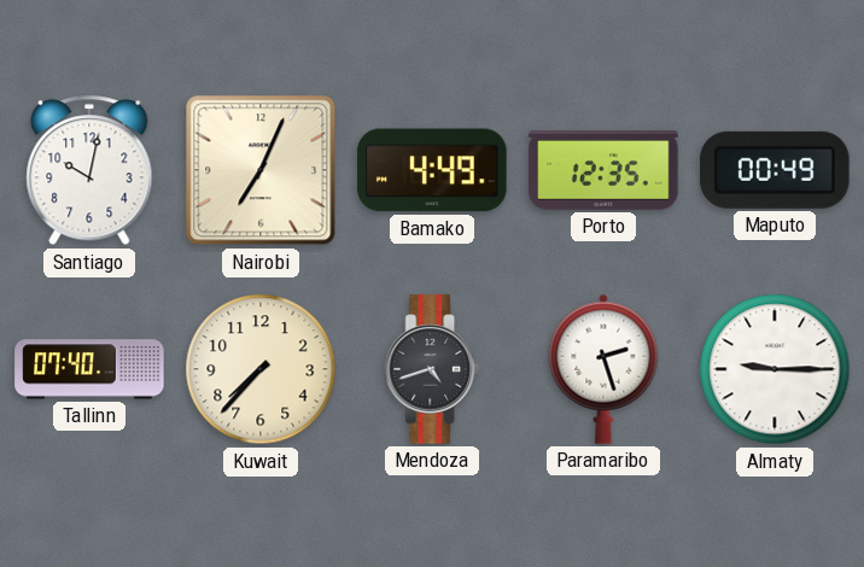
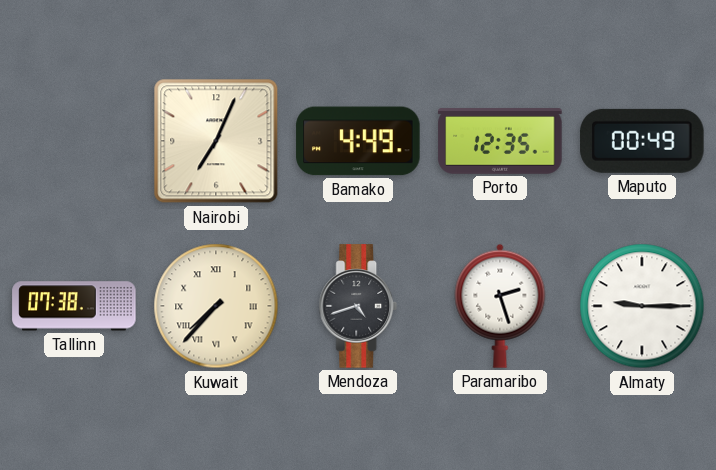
Santiago: 10:02 -> none
Tallinn: 07:40 -> 07:38
Kuwait numerals: Arabic -> Roman
